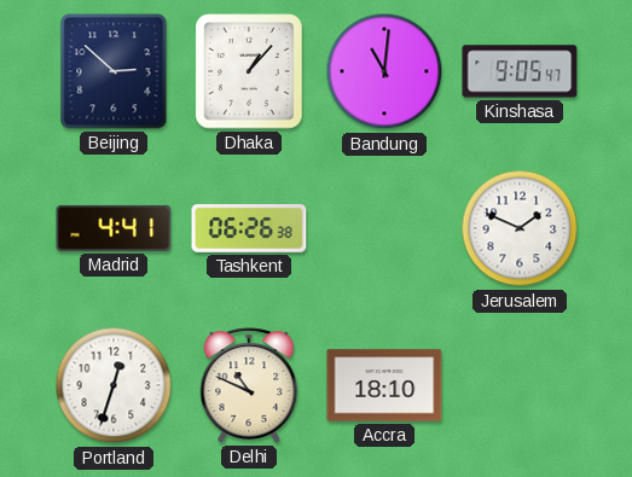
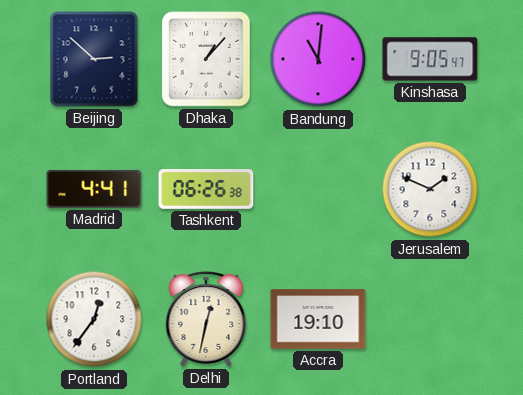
Portland: 12:33 -> 12:36
Delhi: 10:49 -> 12:32
Accra: 18:10 -> 19:10
